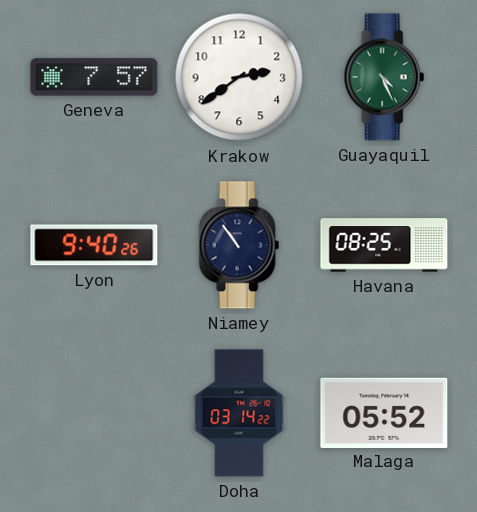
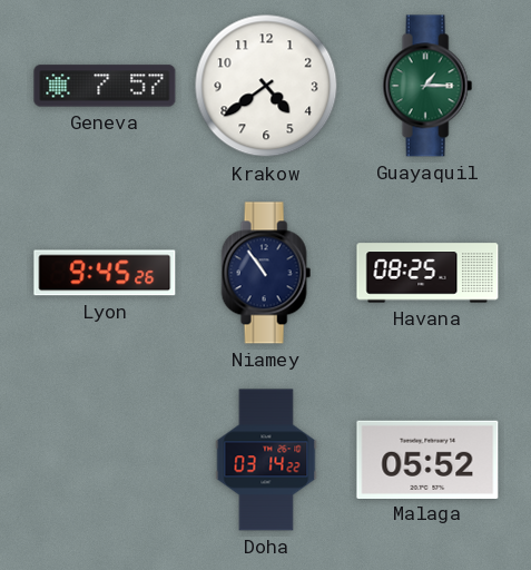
Krakow: 2:39 -> 4:39
Guayaquil: 4:26 -> 1:15
Lyon: 9:40 -> 9:45
